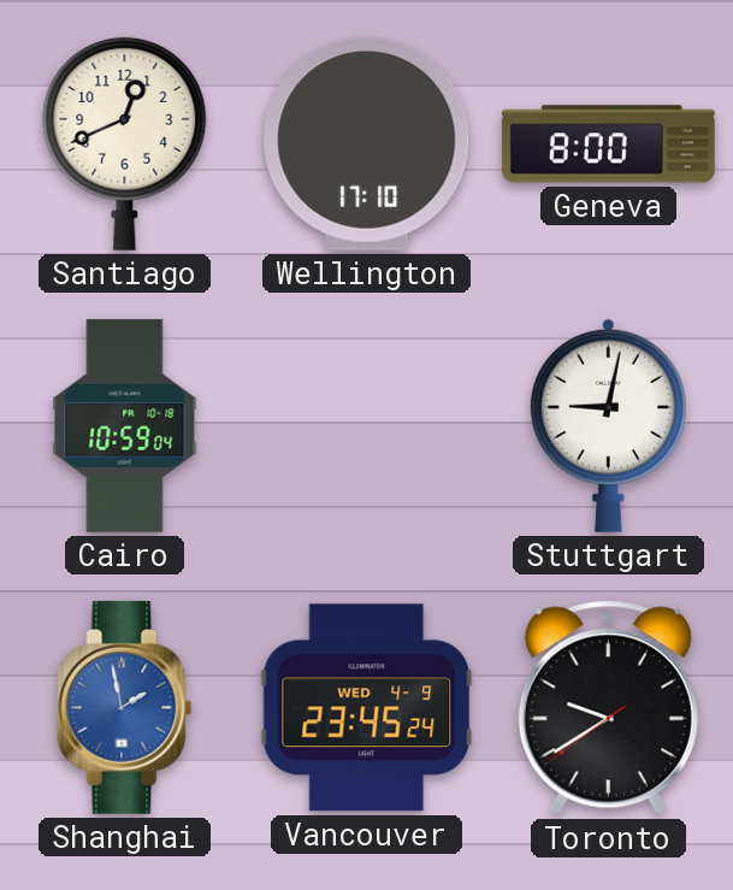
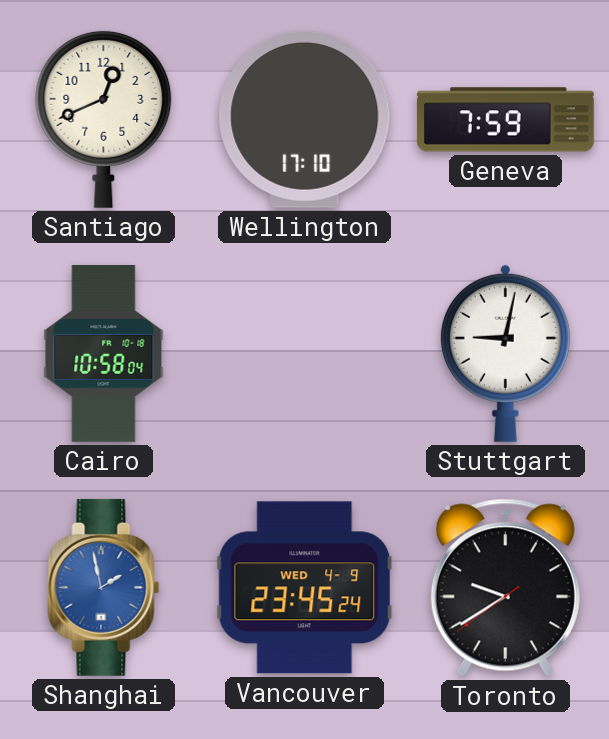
Geneva: 8:00 -> 7:59
Cairo: 10:59 -> 10:58
